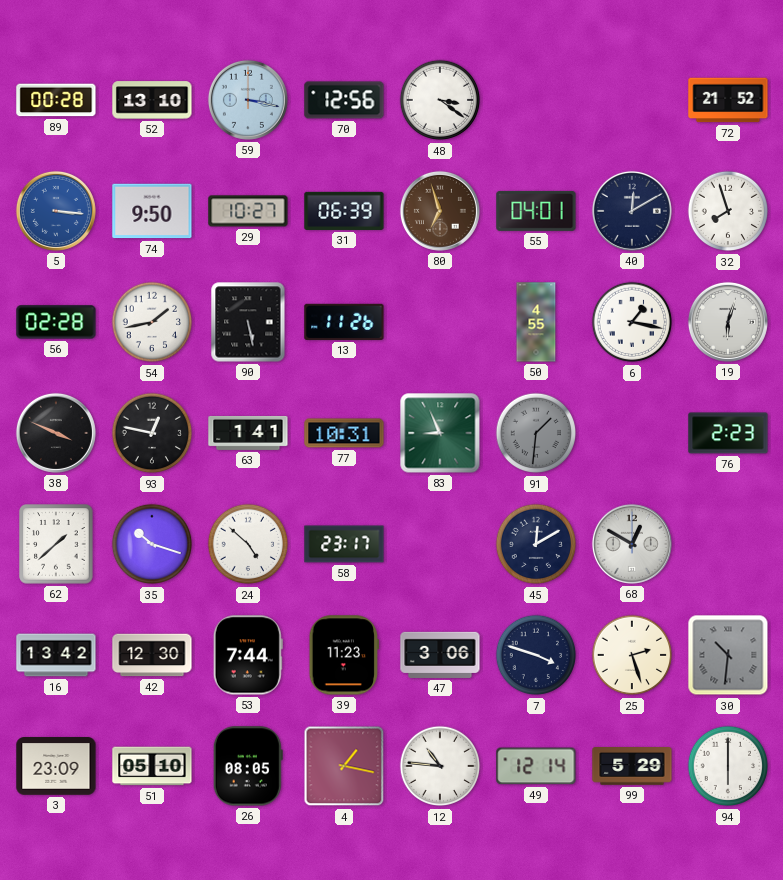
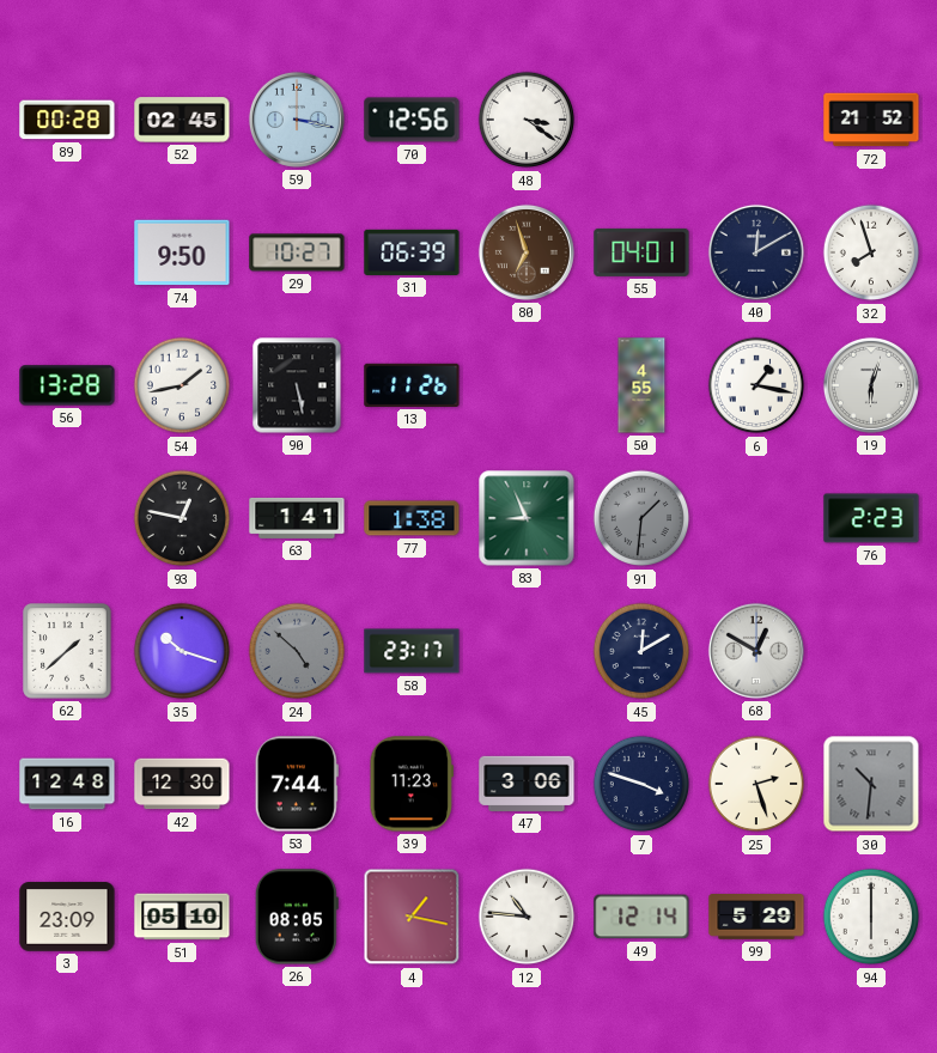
52: 13:10 -> 02:45
5: 3:16 -> none
56: 02:28 -> 13:28
38: 3:49 -> none
77: 10:31 -> 1:38
24 dial: white -> grey
16: 13:42 -> 12:48
